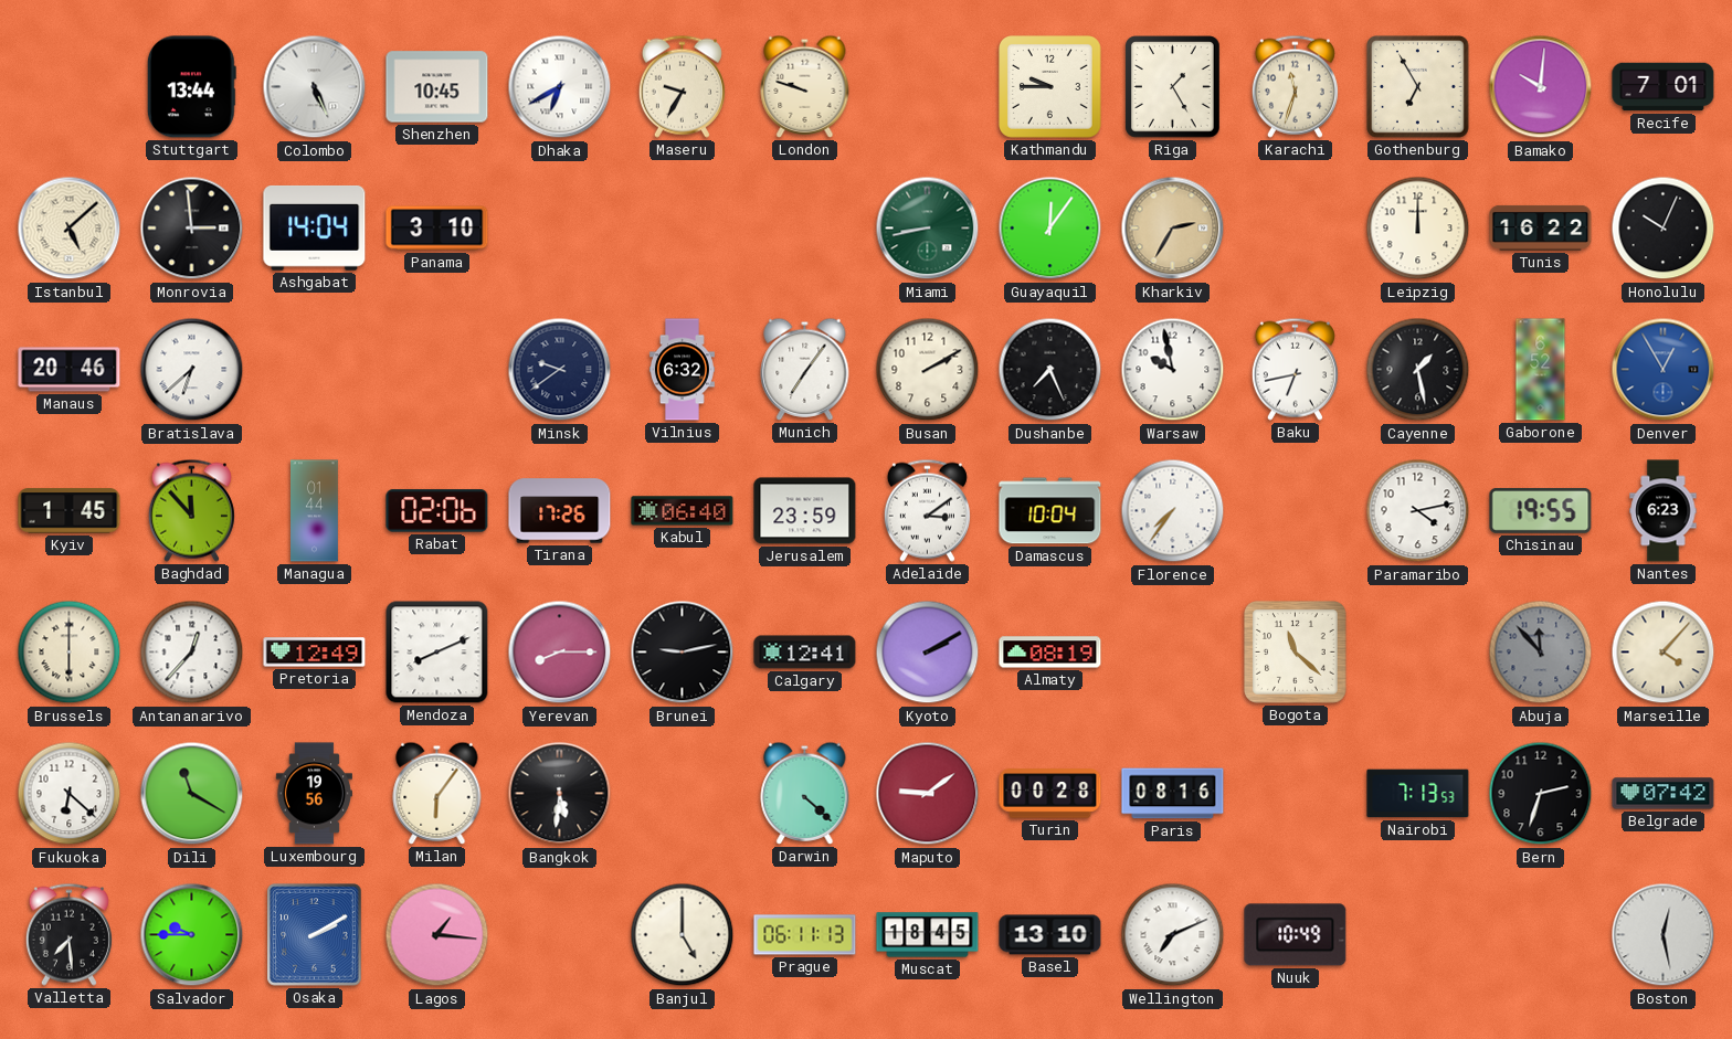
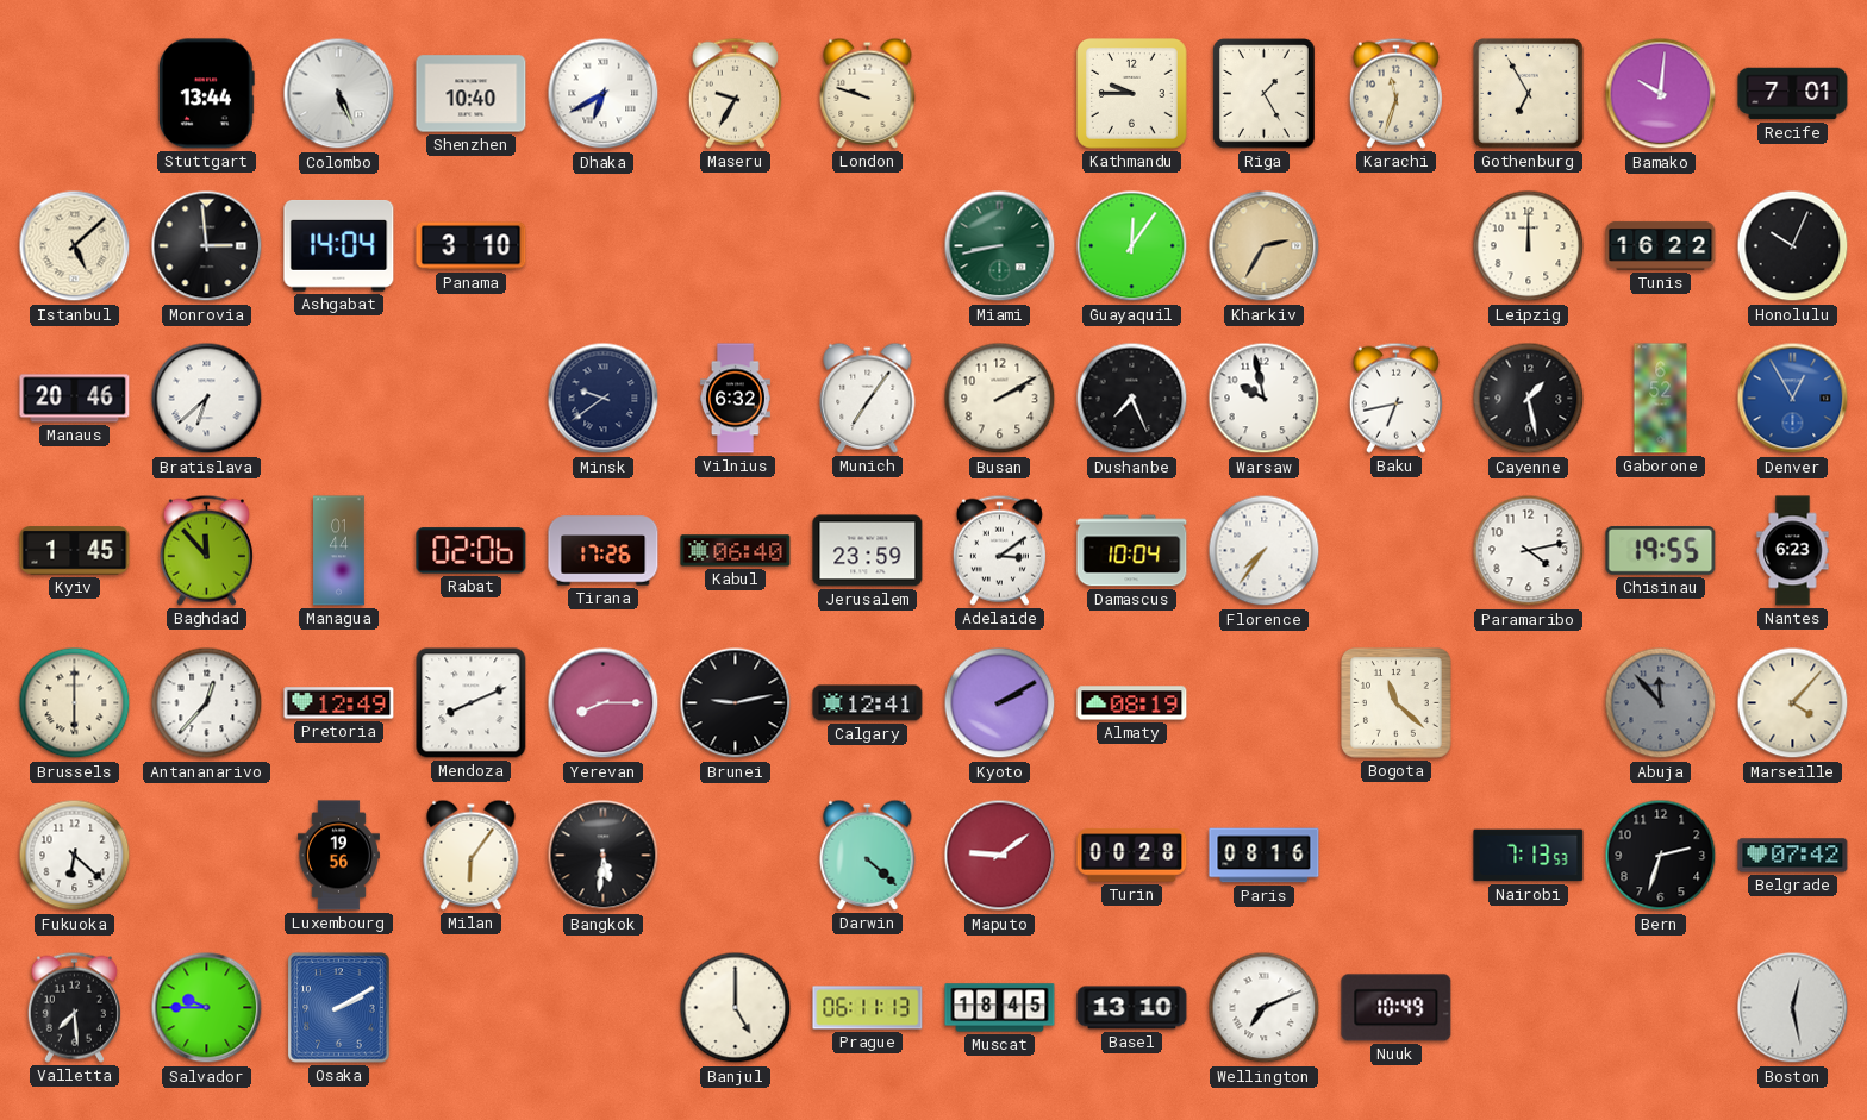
Shenzhen: 10:45 -> 10:40
Dili: 11:20 -> none
Lagos: 1:16 -> none
